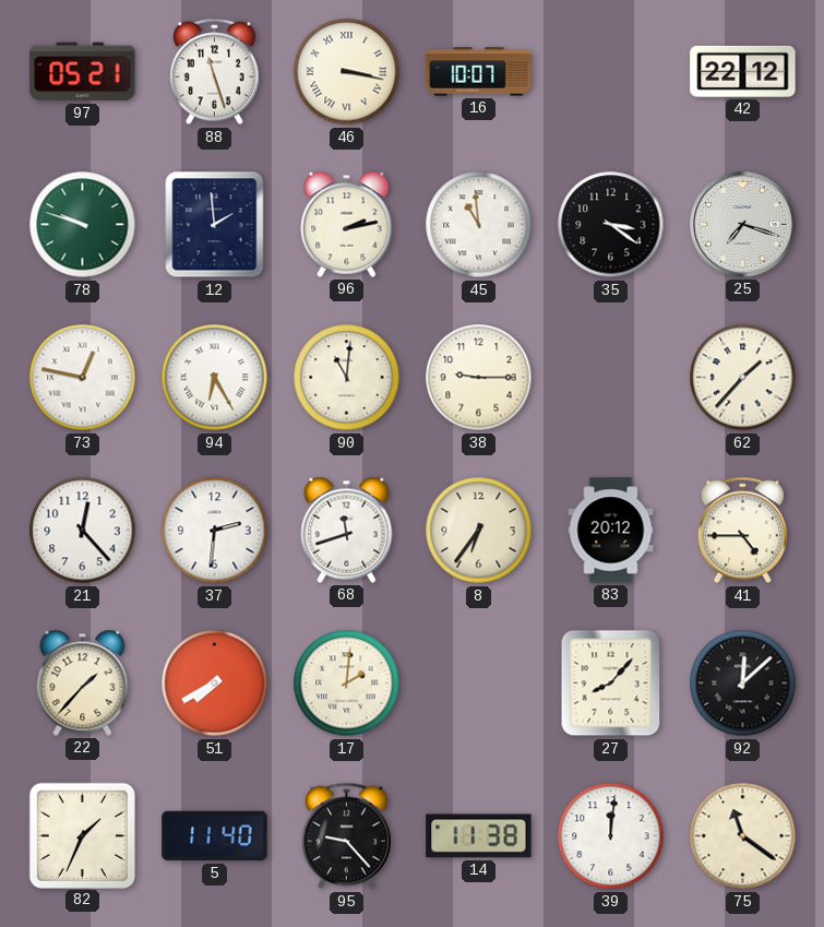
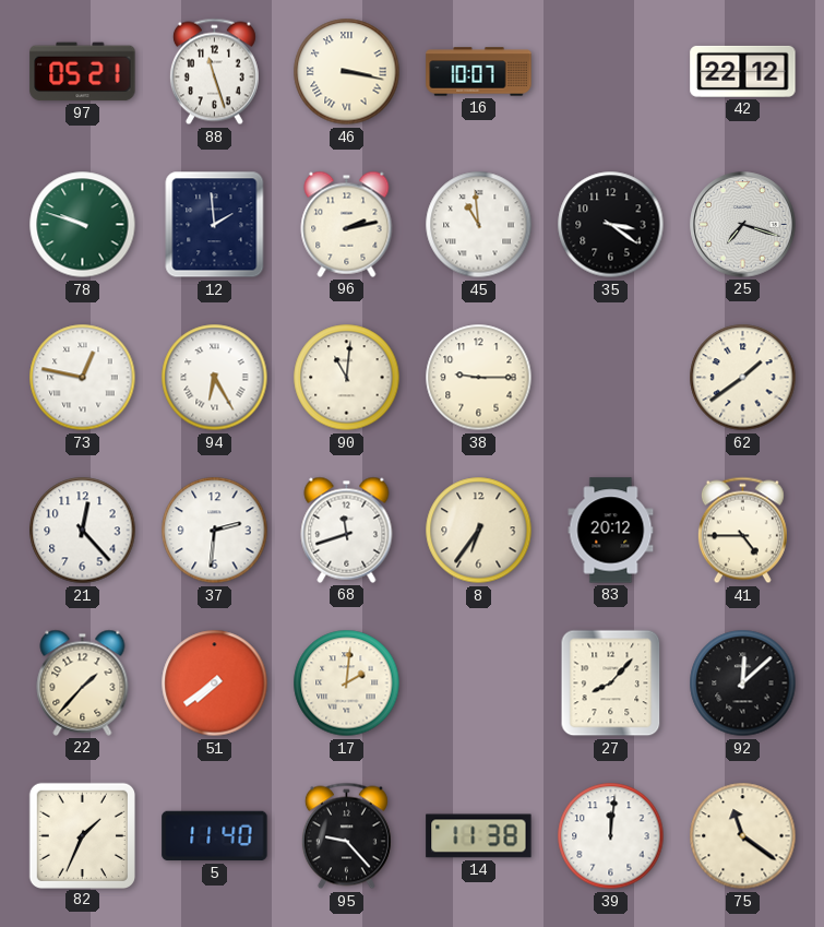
62: 1:37 -> 1:39
51: 7:40 -> 7:39
